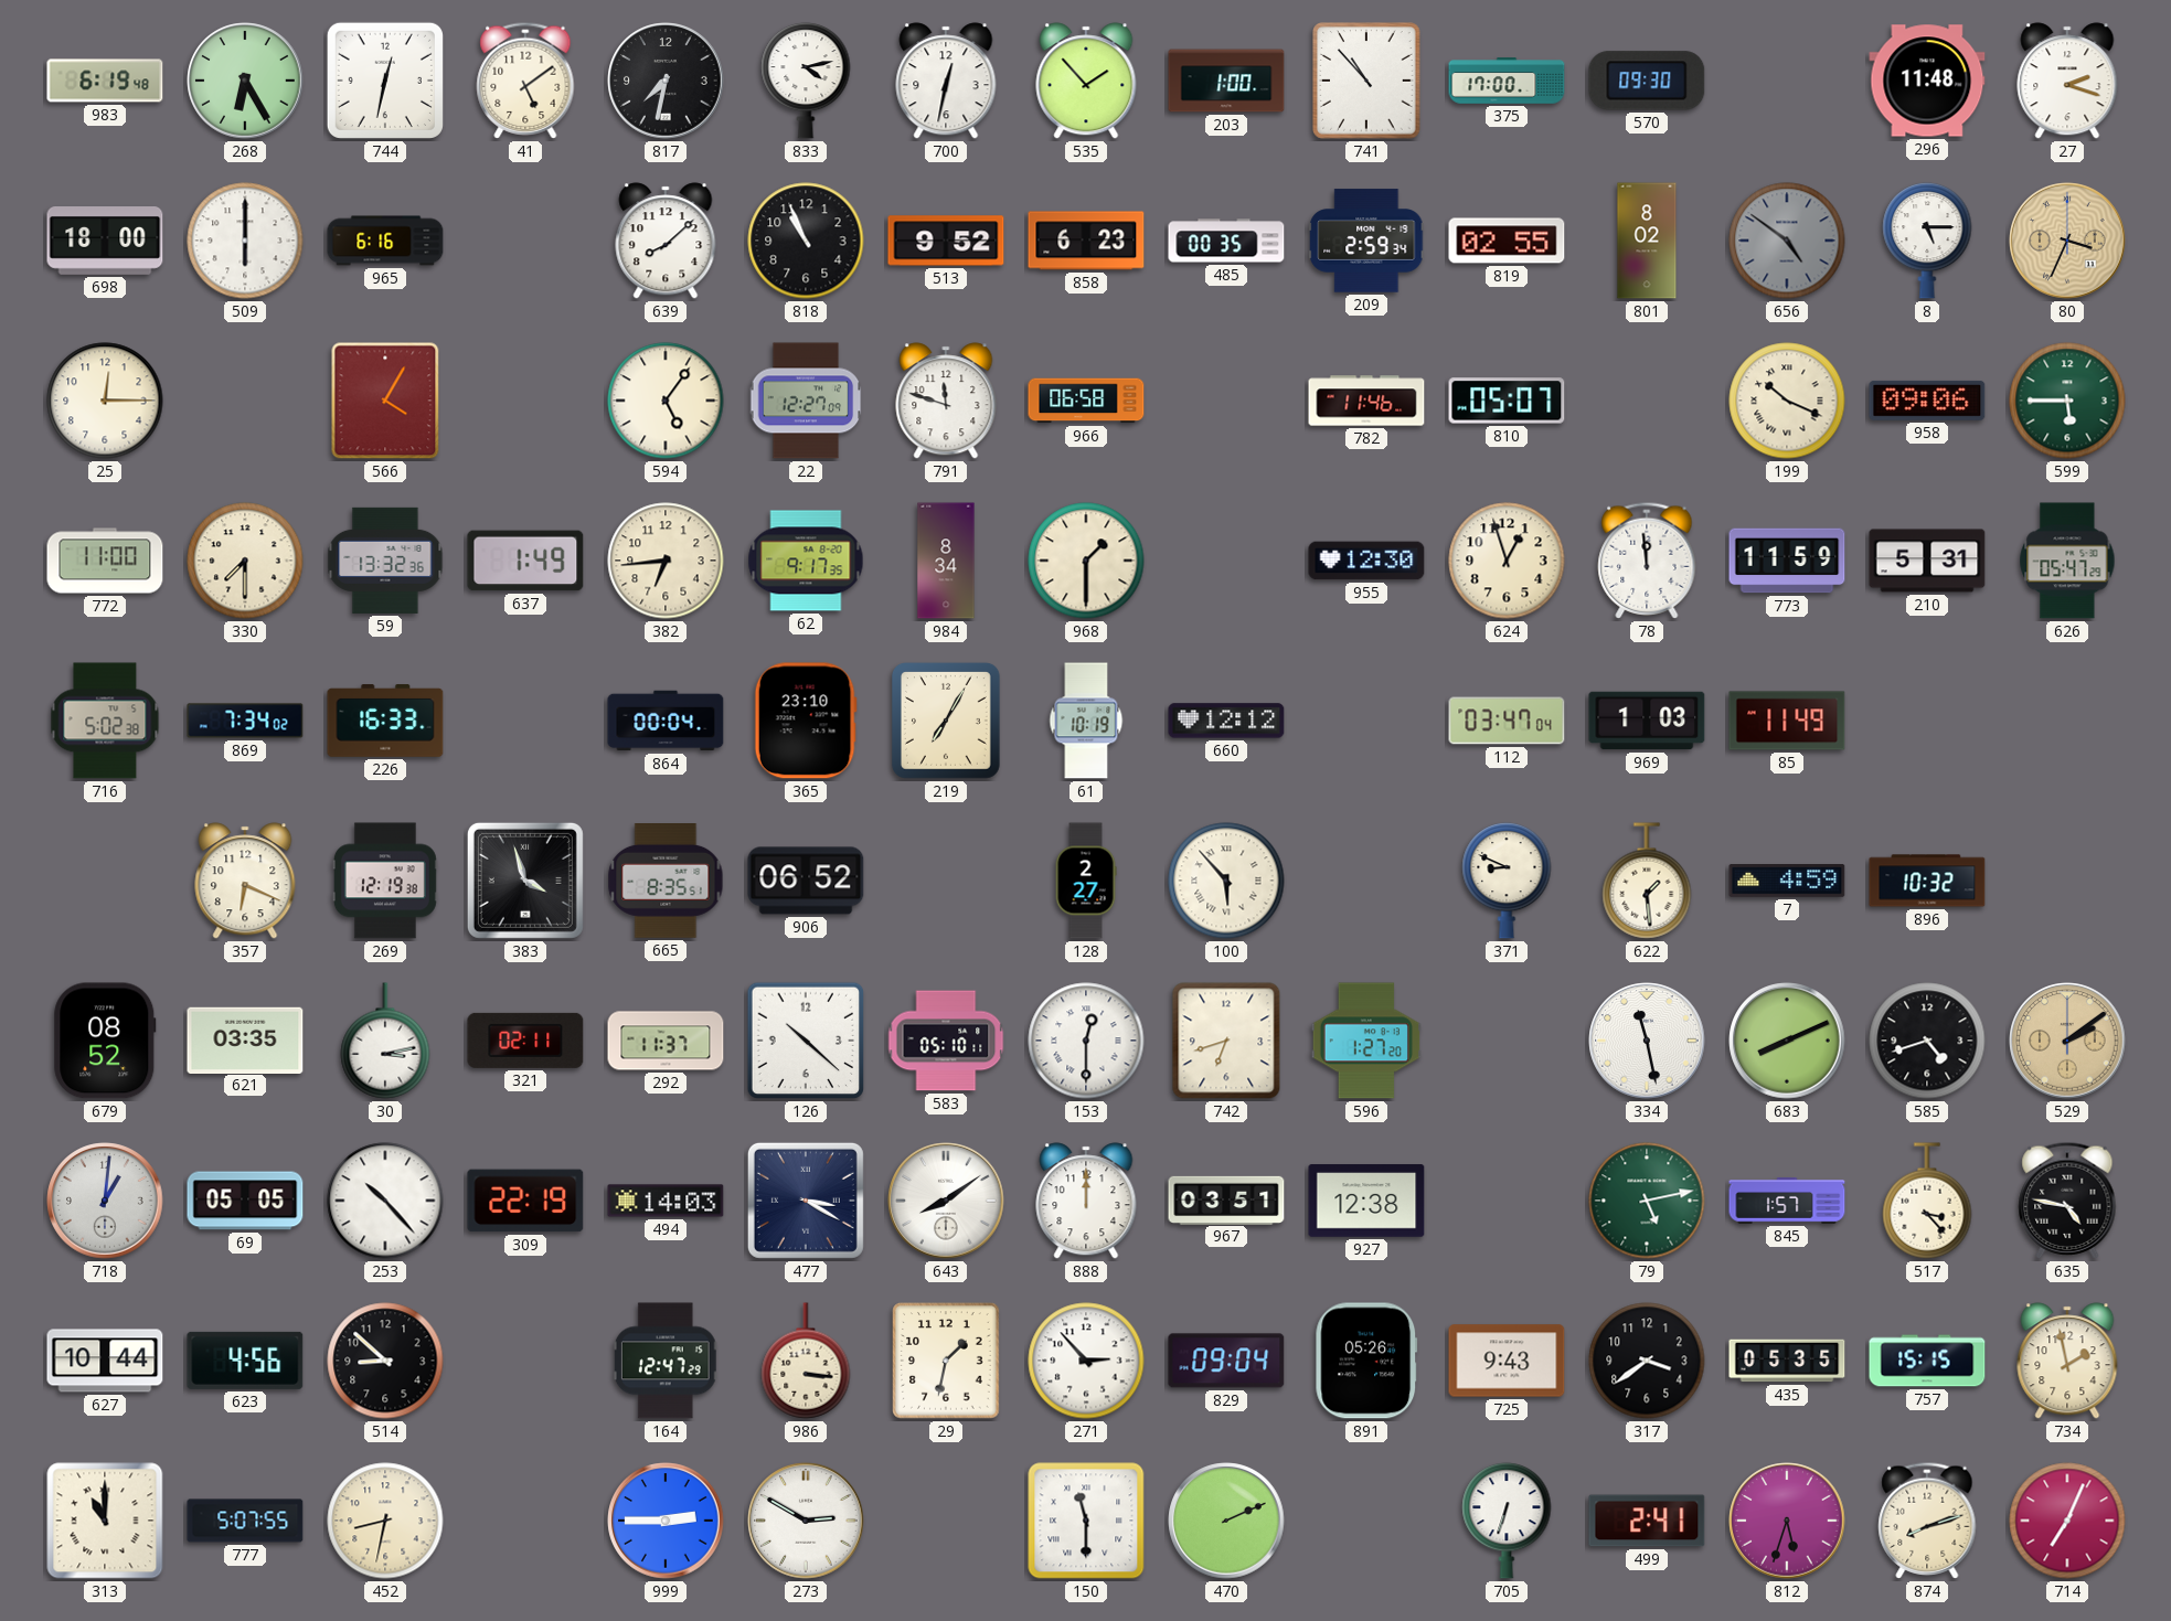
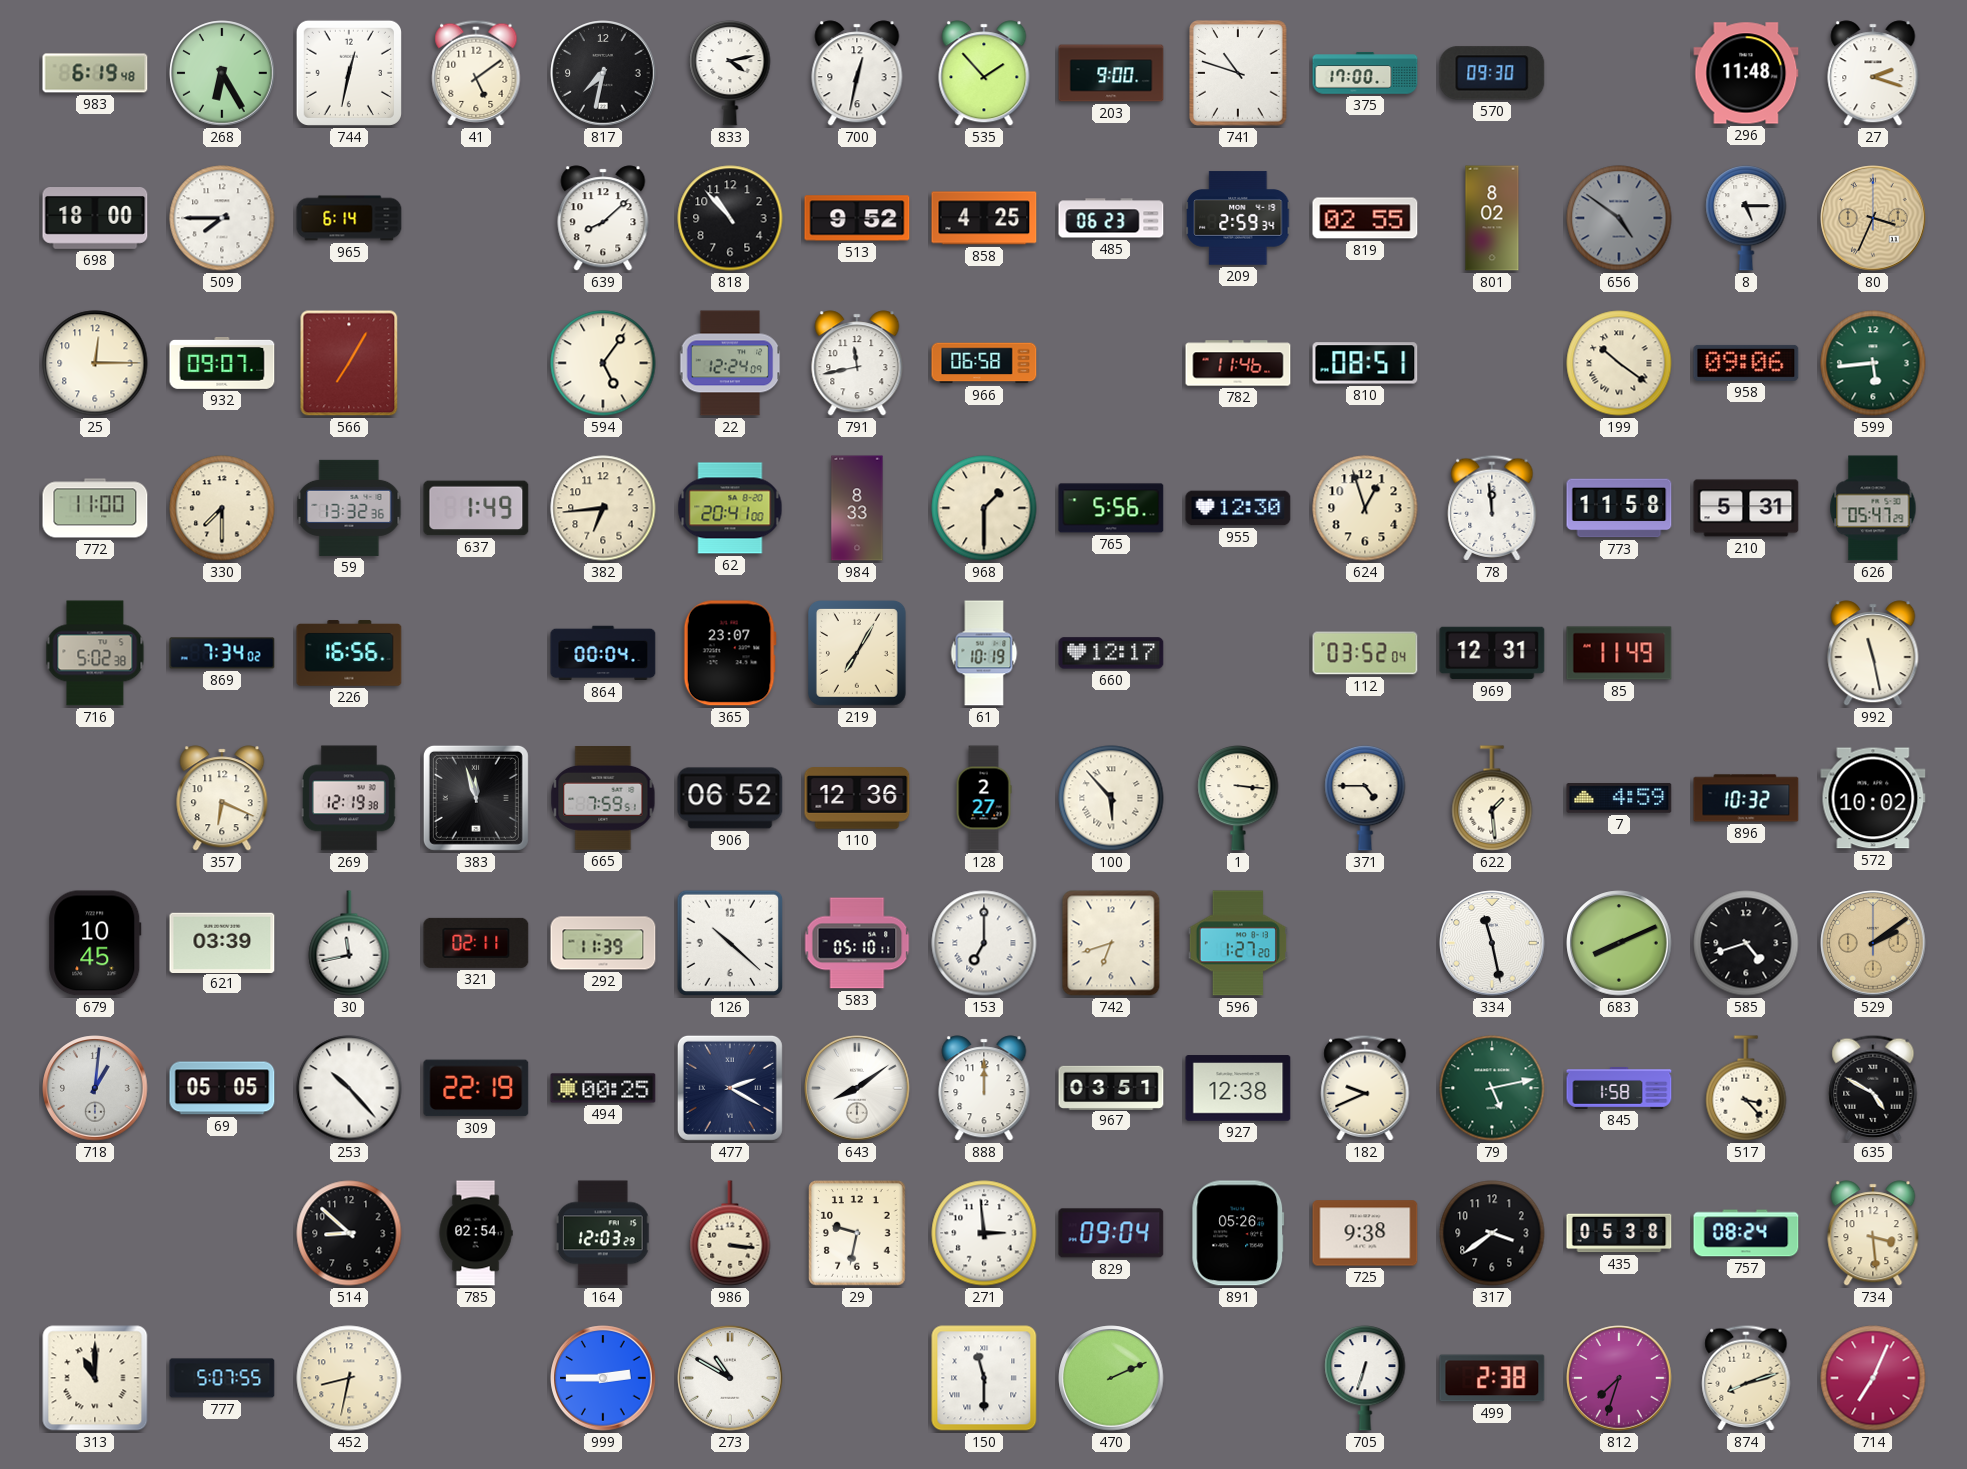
203: 1:00 -> 9:00
741: 10:53 -> 10:48
509: 6:00 -> 7:45
965: 6:16 -> 6:14
818: 10:56 -> 10:53
858: 6:23 -> 4:25
485: 00:35 -> 06:23
932: none -> 09:07
566: 4:05 -> 7:05
22: 12:27 -> 12:24
791: 11:48 -> 11:43
810: 05:07 -> 08:51
199: 10:19 -> 10:21
599: 5:45 -> 5:44
62: 9:17 -> 20:41
984: 8:34 -> 8:33
765: none -> 5:56
773: 11:59 -> 11:58
226: 16:33 -> 16:56
365: 23:10 -> 23:07
660: 12:12 -> 12:17
112: 03:47 -> 03:52
969: 1:03 -> 12:31
992: none -> 11:28
383: 3:57 -> 11:57
665: 8:35 -> 7:59
110: none -> 12:36
1: none -> 3:16
371: 8:49 -> 4:45
572: none -> 10:02
679: 08:52 -> 10:45
621: 03:35 -> 03:39
30: 3:13 -> 11:43
292: 11:37 -> 11:39
153: 12:30 -> 7:00
494: 14:03 -> 00:25
477: 3:20 -> 2:20
182: none -> 9:41
845: 1:57 -> 1:58
635: 4:47 -> 4:50
627: 10:44 -> none
623: 4:56 -> none
785: none -> 02:54
164: 12:47 -> 12:03
29: 1:32 -> 9:32
271: 2:53 -> 2:59
725: 9:43 -> 9:38
435: 05:35 -> 05:38
757: 15:15 -> 08:24
734: 1:58 -> 3:29
273: 2:50 -> 10:50
499: 2:41 -> 2:38
812: 5:33 -> 7:33
